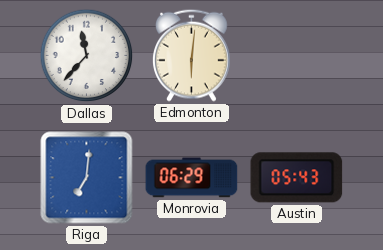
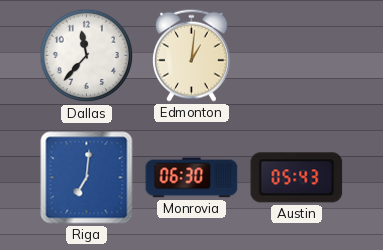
Edmonton: 6:01 -> 1:01
Monrovia: 06:29 -> 06:30
